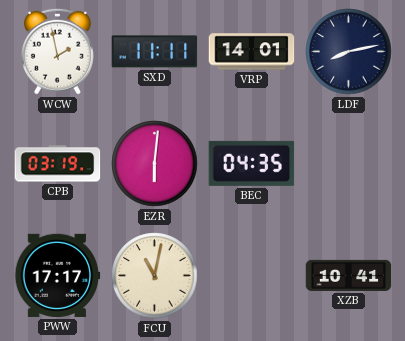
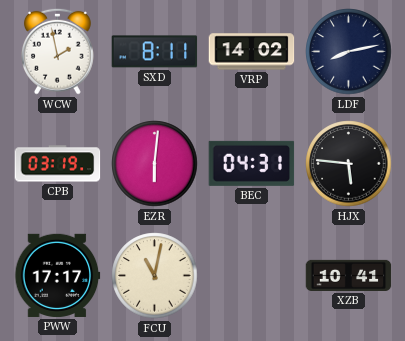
SXD: 11:11 -> 8:11
VRP: 14:01 -> 14:02
BEC: 04:35 -> 04:31
HJX: none -> 5:46
